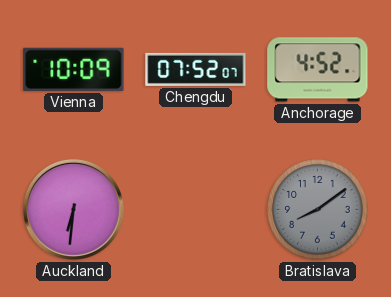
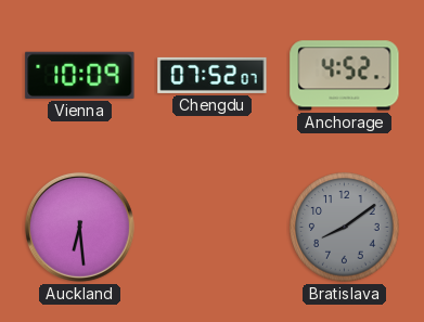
Auckland: 6:31 -> 6:29
